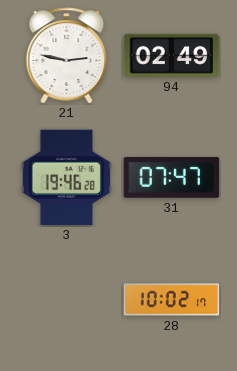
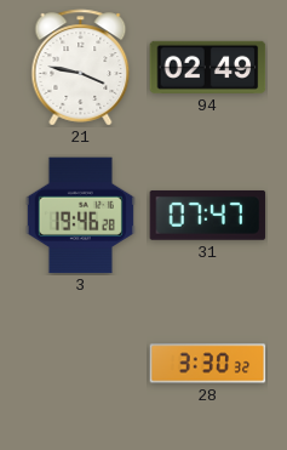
21: 2:47 -> 3:47
28: 10:02 -> 3:30
